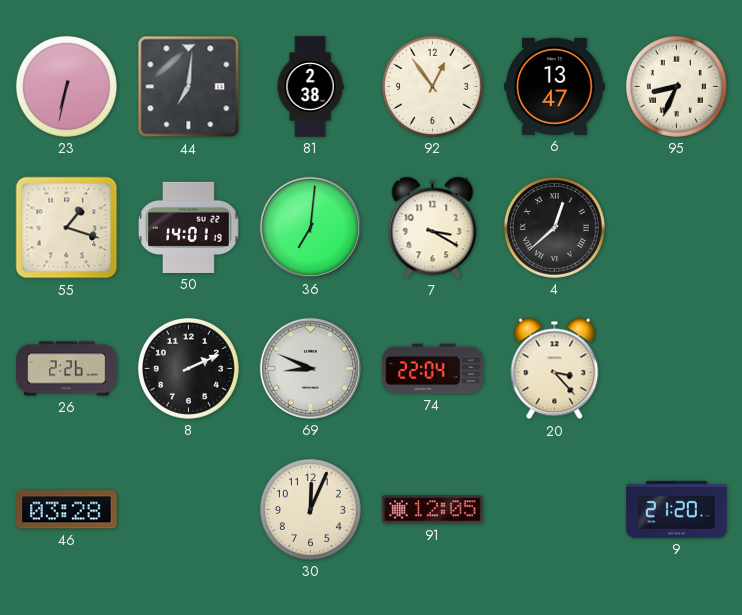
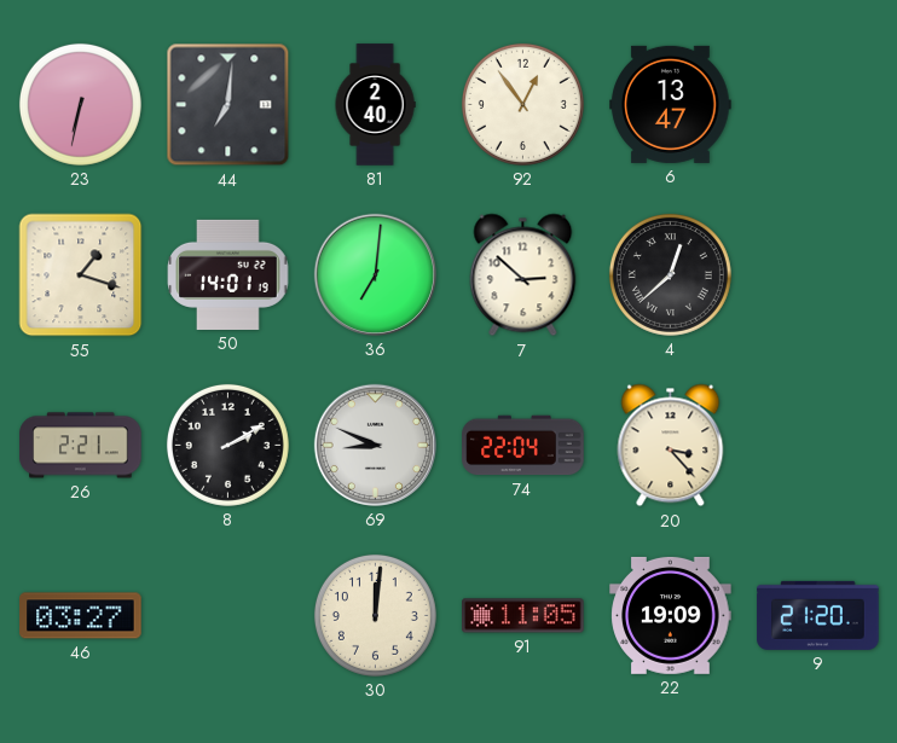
81: 2:38 -> 2:40
95: 8:34 -> none
7: 3:20 -> 2:52
26: 2:26 -> 2:21
8: 2:11 -> 2:10
46: 03:28 -> 03:27
30: 12:04 -> 12:01
91: 12:05 -> 11:05
22: none -> 19:09
